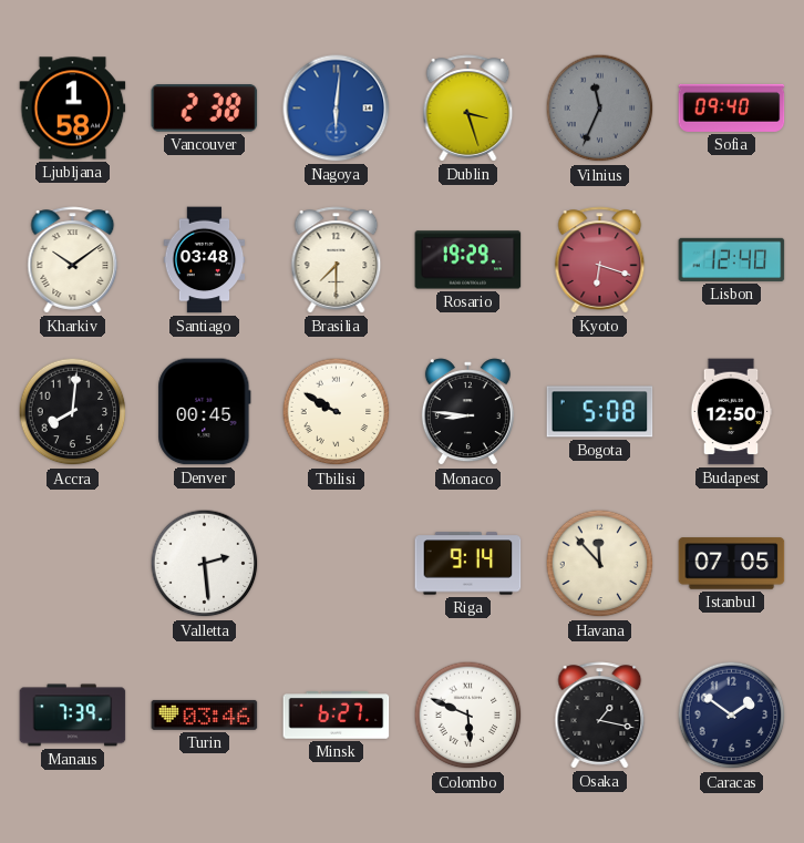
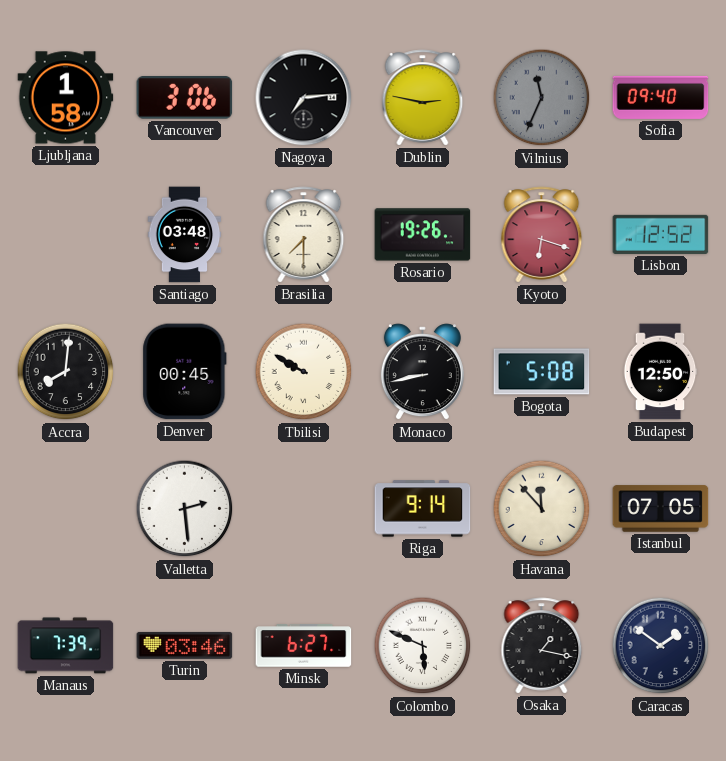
Vancouver: 2:38 -> 3:06
Nagoya: 6:01 -> 7:14
Nagoya dial: blue -> black
Dublin: 3:27 -> 2:47
Kharkiv: 10:09 -> none
Rosario: 19:29 -> 19:26
Lisbon: 12:40 -> 12:52
Monaco: 8:46 -> 8:43
